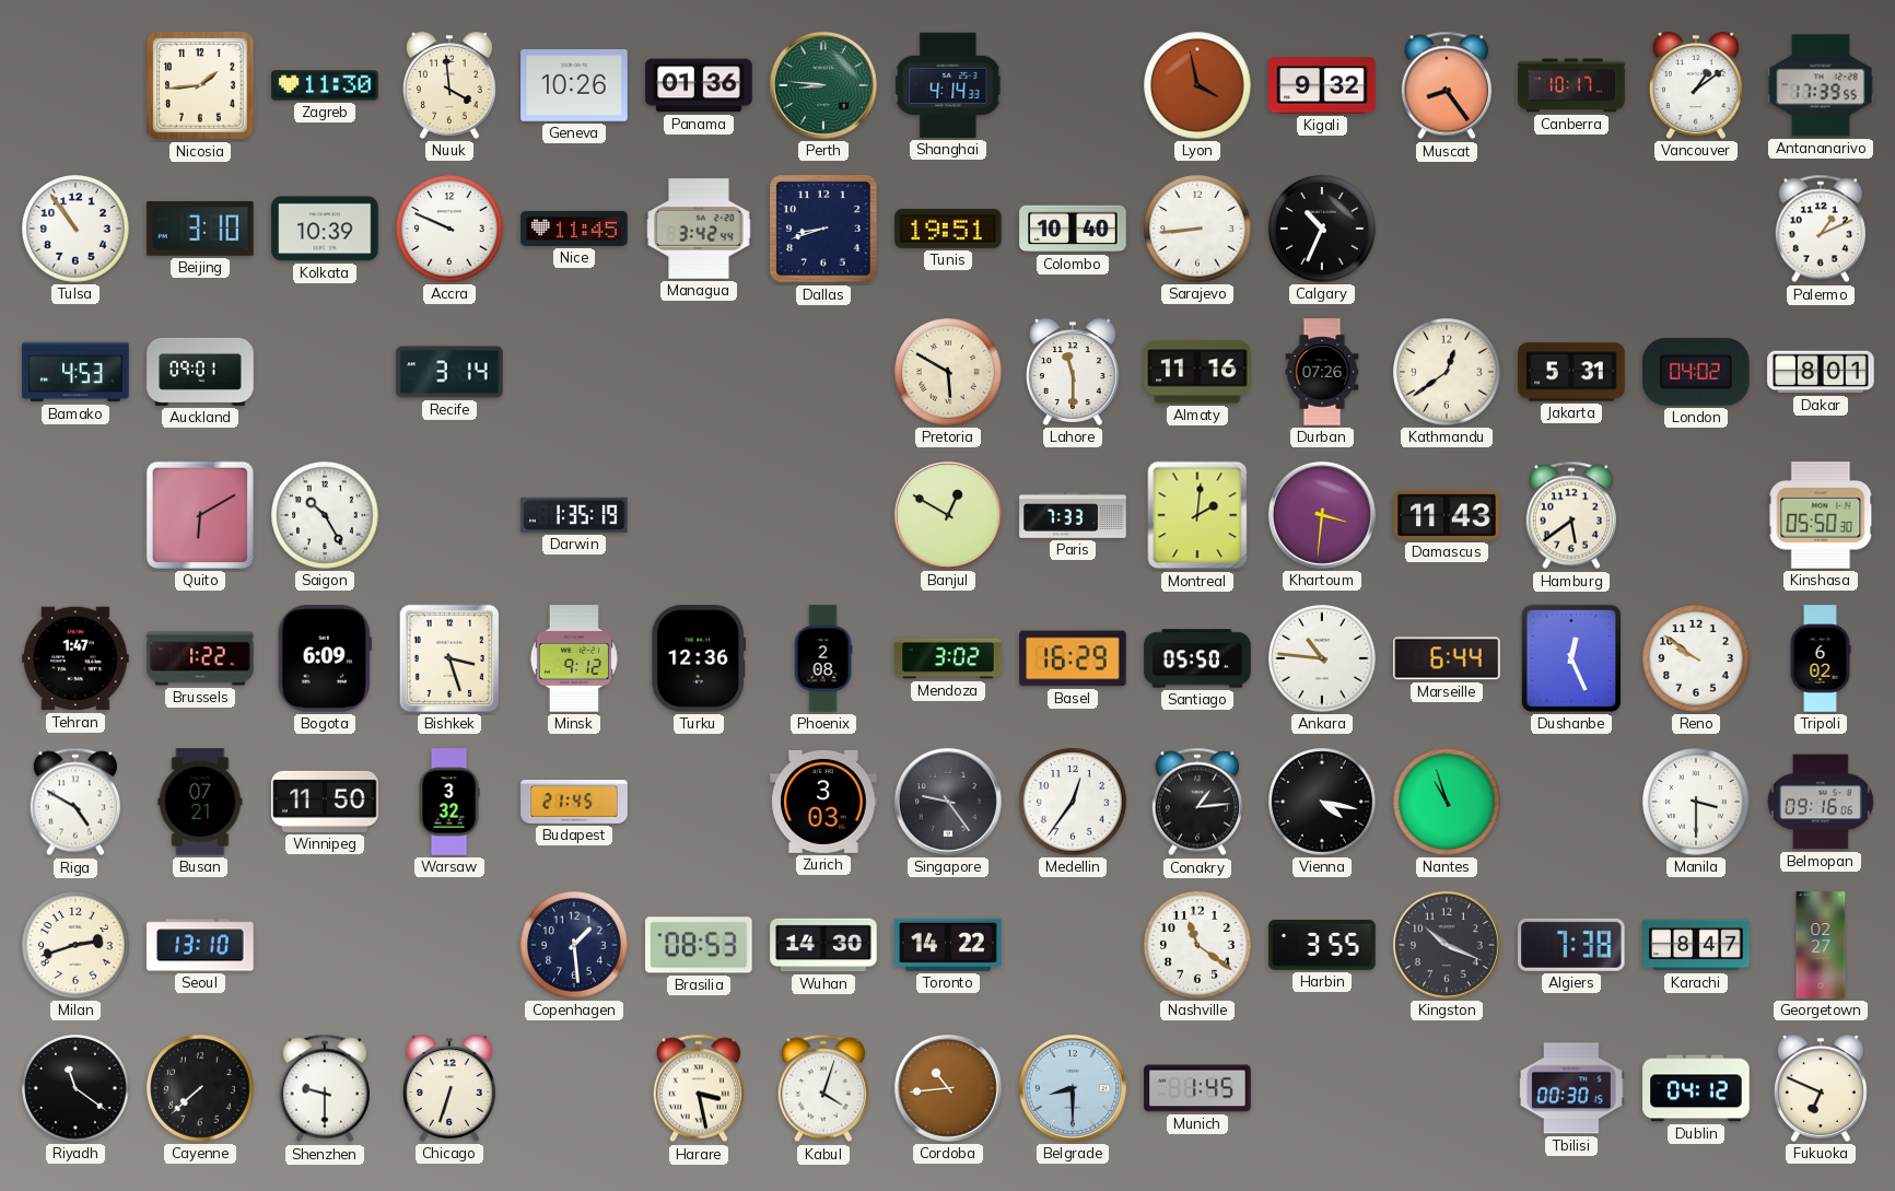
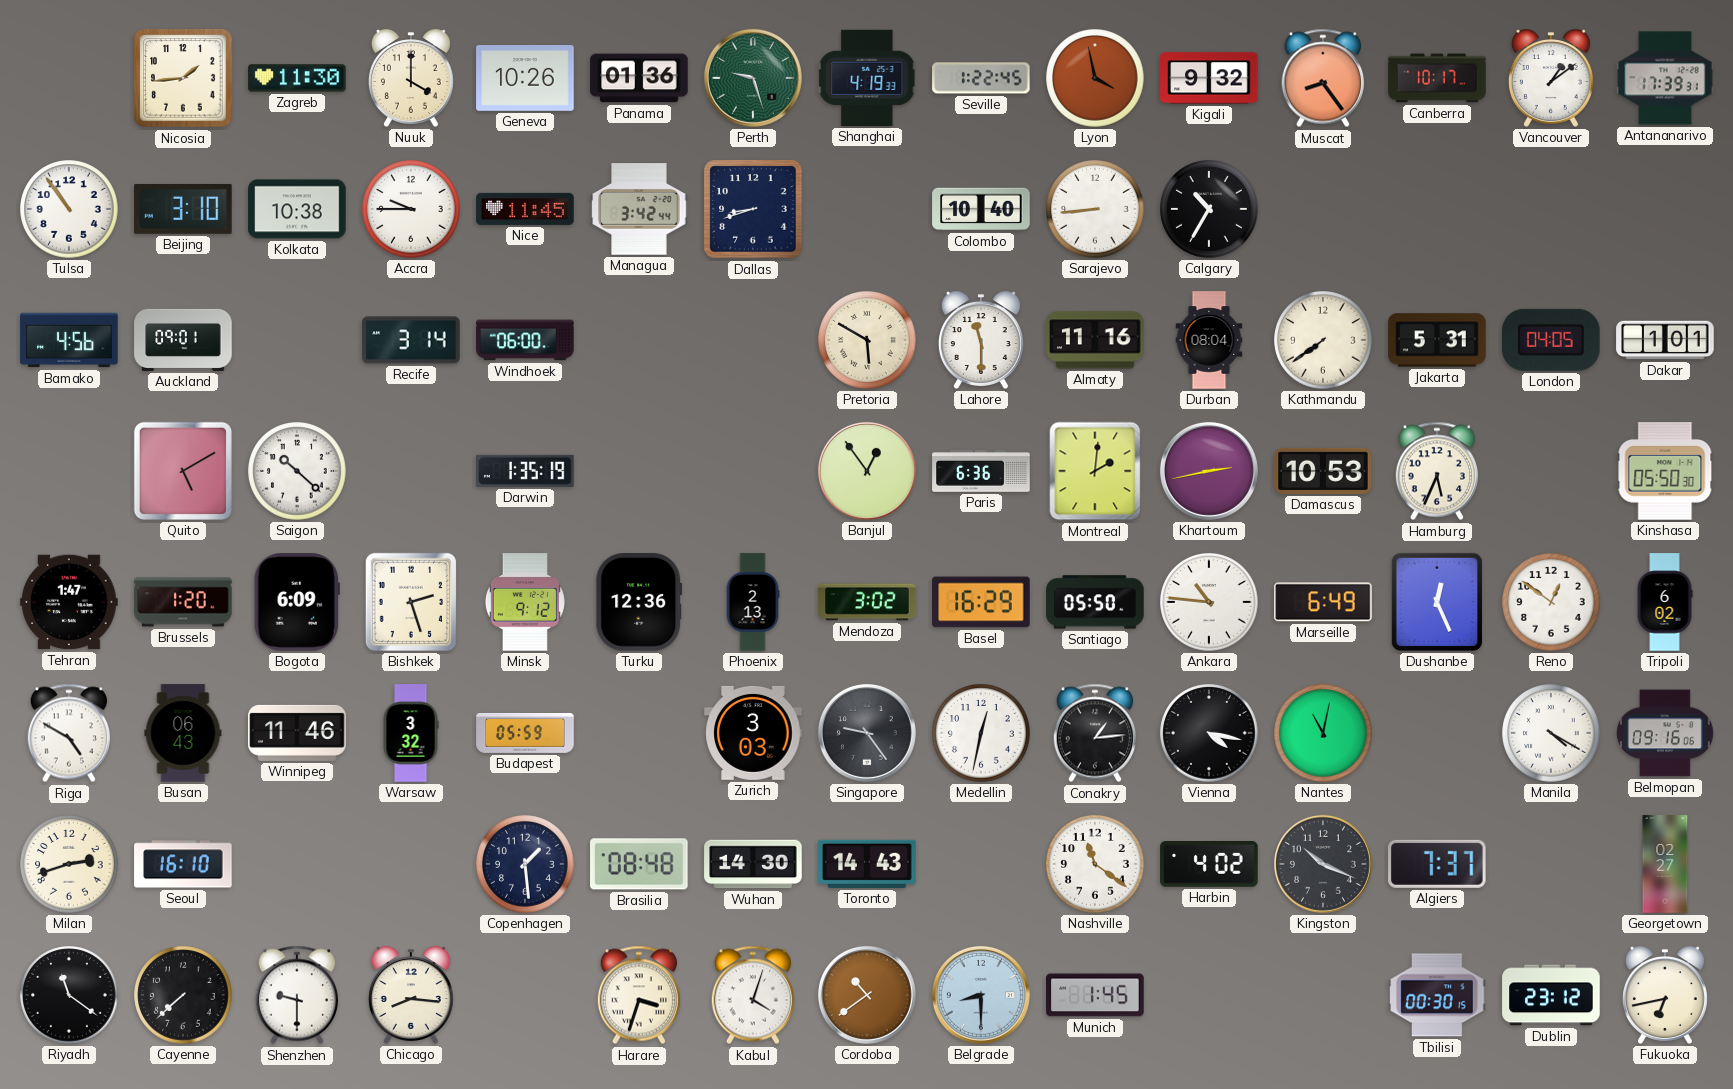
Nuuk: 3:59 -> 4:00
Perth: 8:46 -> 9:27
Shanghai: 4:14 -> 4:19
Seville: none -> 1:22
Antananarivo: 17:39:55 -> 17:39:31
Kolkata: 10:39 -> 10:38
Accra: 9:49 -> 9:45
Tunis: 19:51 -> none
Calgary: 10:34 -> 10:35
Palermo: 1:11 -> none
Bamako: 4:53 -> 4:56
Windhoek: none -> 06:00
Durban: 07:26 -> 08:04
Kathmandu: 12:39 -> 7:39
London: 04:02 -> 04:05
Dakar: 8:01 -> 1:01
Quito: 6:10 -> 5:10
Saigon: 10:25 -> 10:22
Banjul: 12:50 -> 12:54
Paris: 7:33 -> 6:36
Khartoum: 3:31 -> 2:43
Damascus: 11:43 -> 10:53
Hamburg: 5:39 -> 5:34
Brussels: 1:22 -> 1:20
Bishkek: 3:27 -> 2:27
Phoenix: 2:08 -> 2:13
Marseille: 6:44 -> 6:49
Reno: 9:51 -> 12:51
Busan: 07:21 -> 06:43
Winnipeg: 11:50 -> 11:46
Budapest: 21:45 -> 05:59
Medellin: 12:36 -> 12:32
Nantes: 10:57 -> 11:02
Manila: 3:30 -> 4:20
Seoul: 13:10 -> 16:10
Brasilia: 08:53 -> 08:48
Toronto: 14:22 -> 14:43
Harbin: 3:55 -> 4:02
Algiers: 7:38 -> 7:37
Karachi: 8:47 -> none
Chicago: 6:33 -> 8:16
Harare: 3:28 -> 3:33
Cordoba: 10:44 -> 10:39
Dublin: 04:12 -> 23:12
Fukuoka: 6:49 -> 6:43
